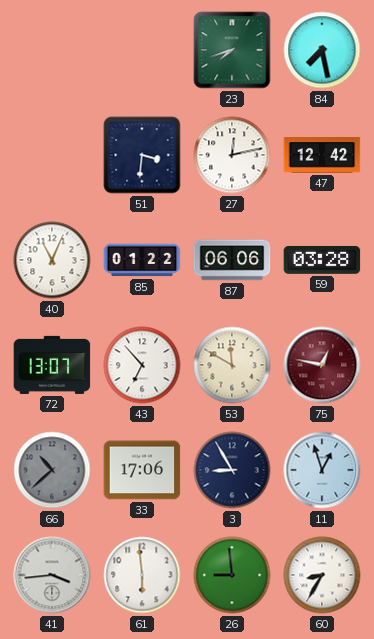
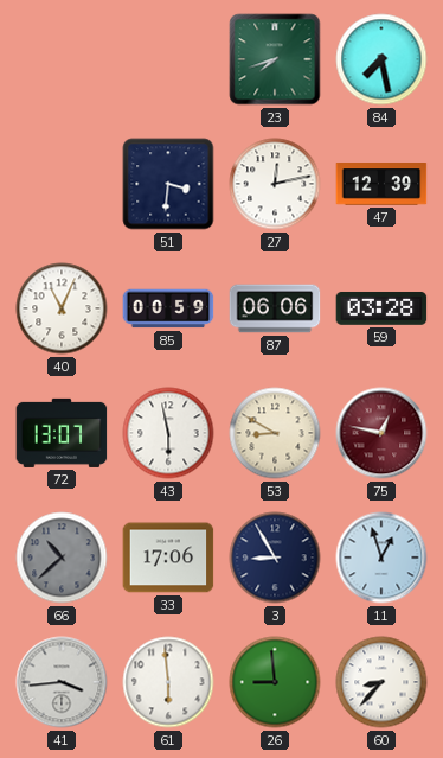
47: 12:42 -> 12:39
85: 01:22 -> 00:59
43: 6:53 -> 5:58
53: 11:50 -> 8:50
60: 8:35 -> 8:37
